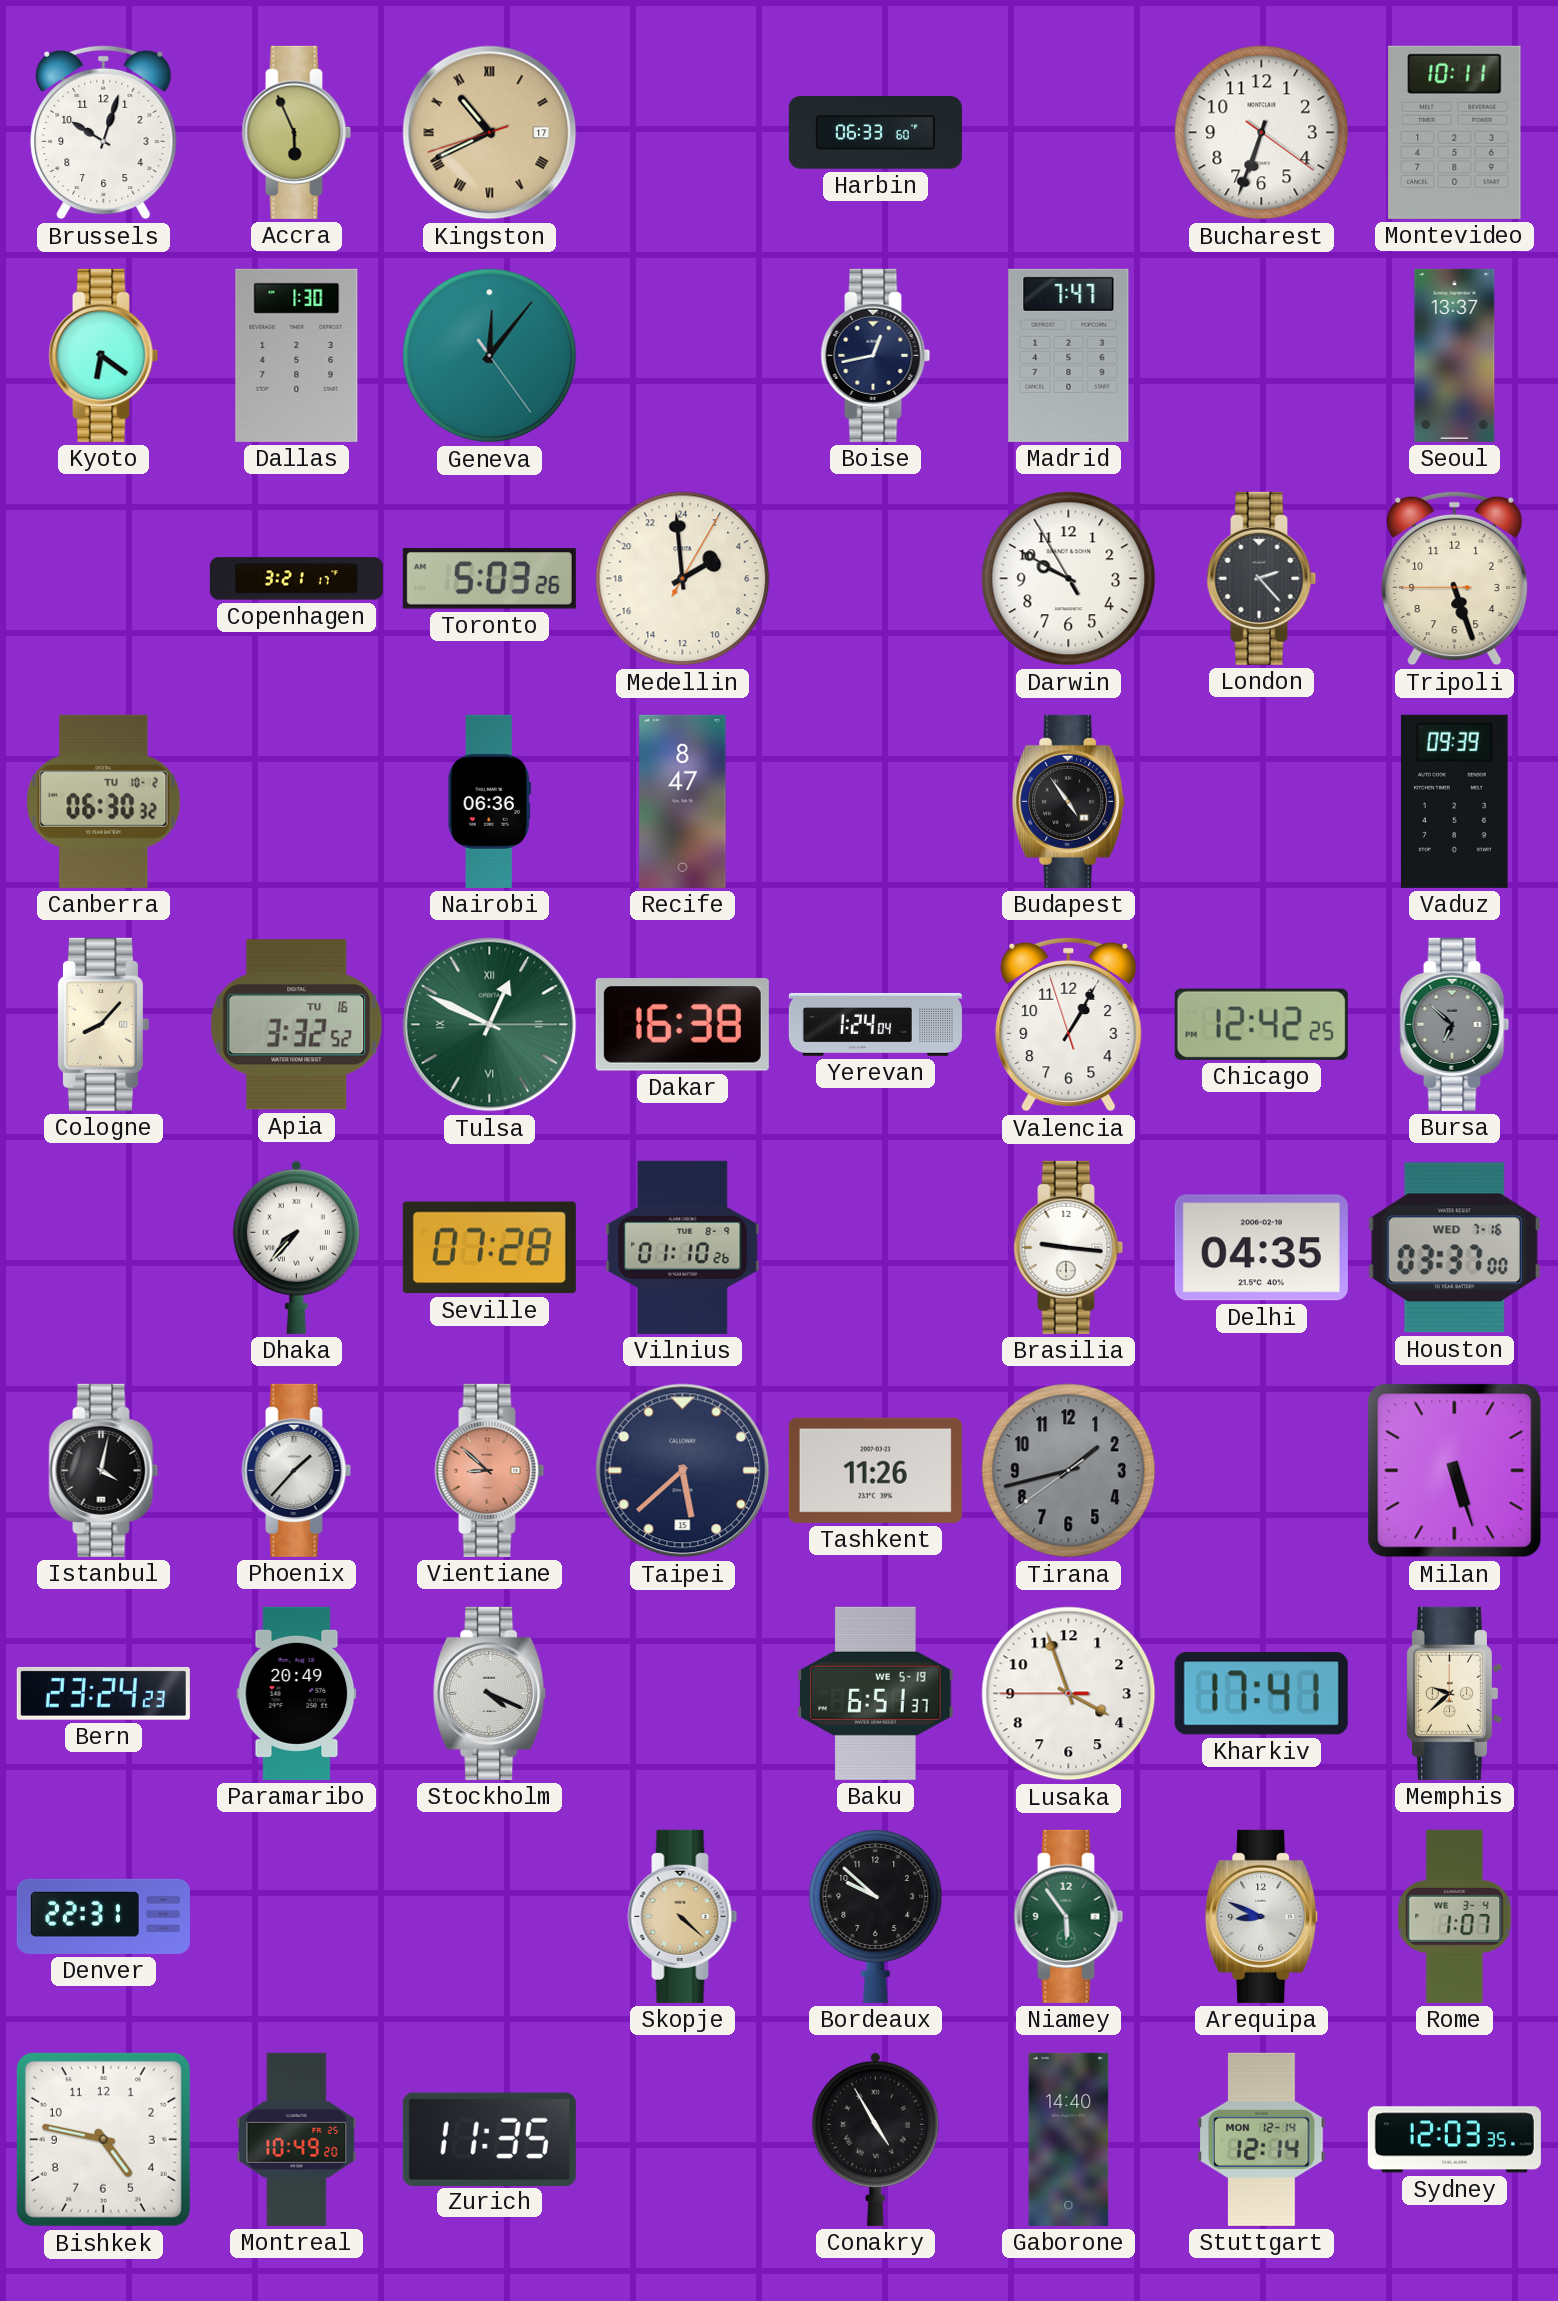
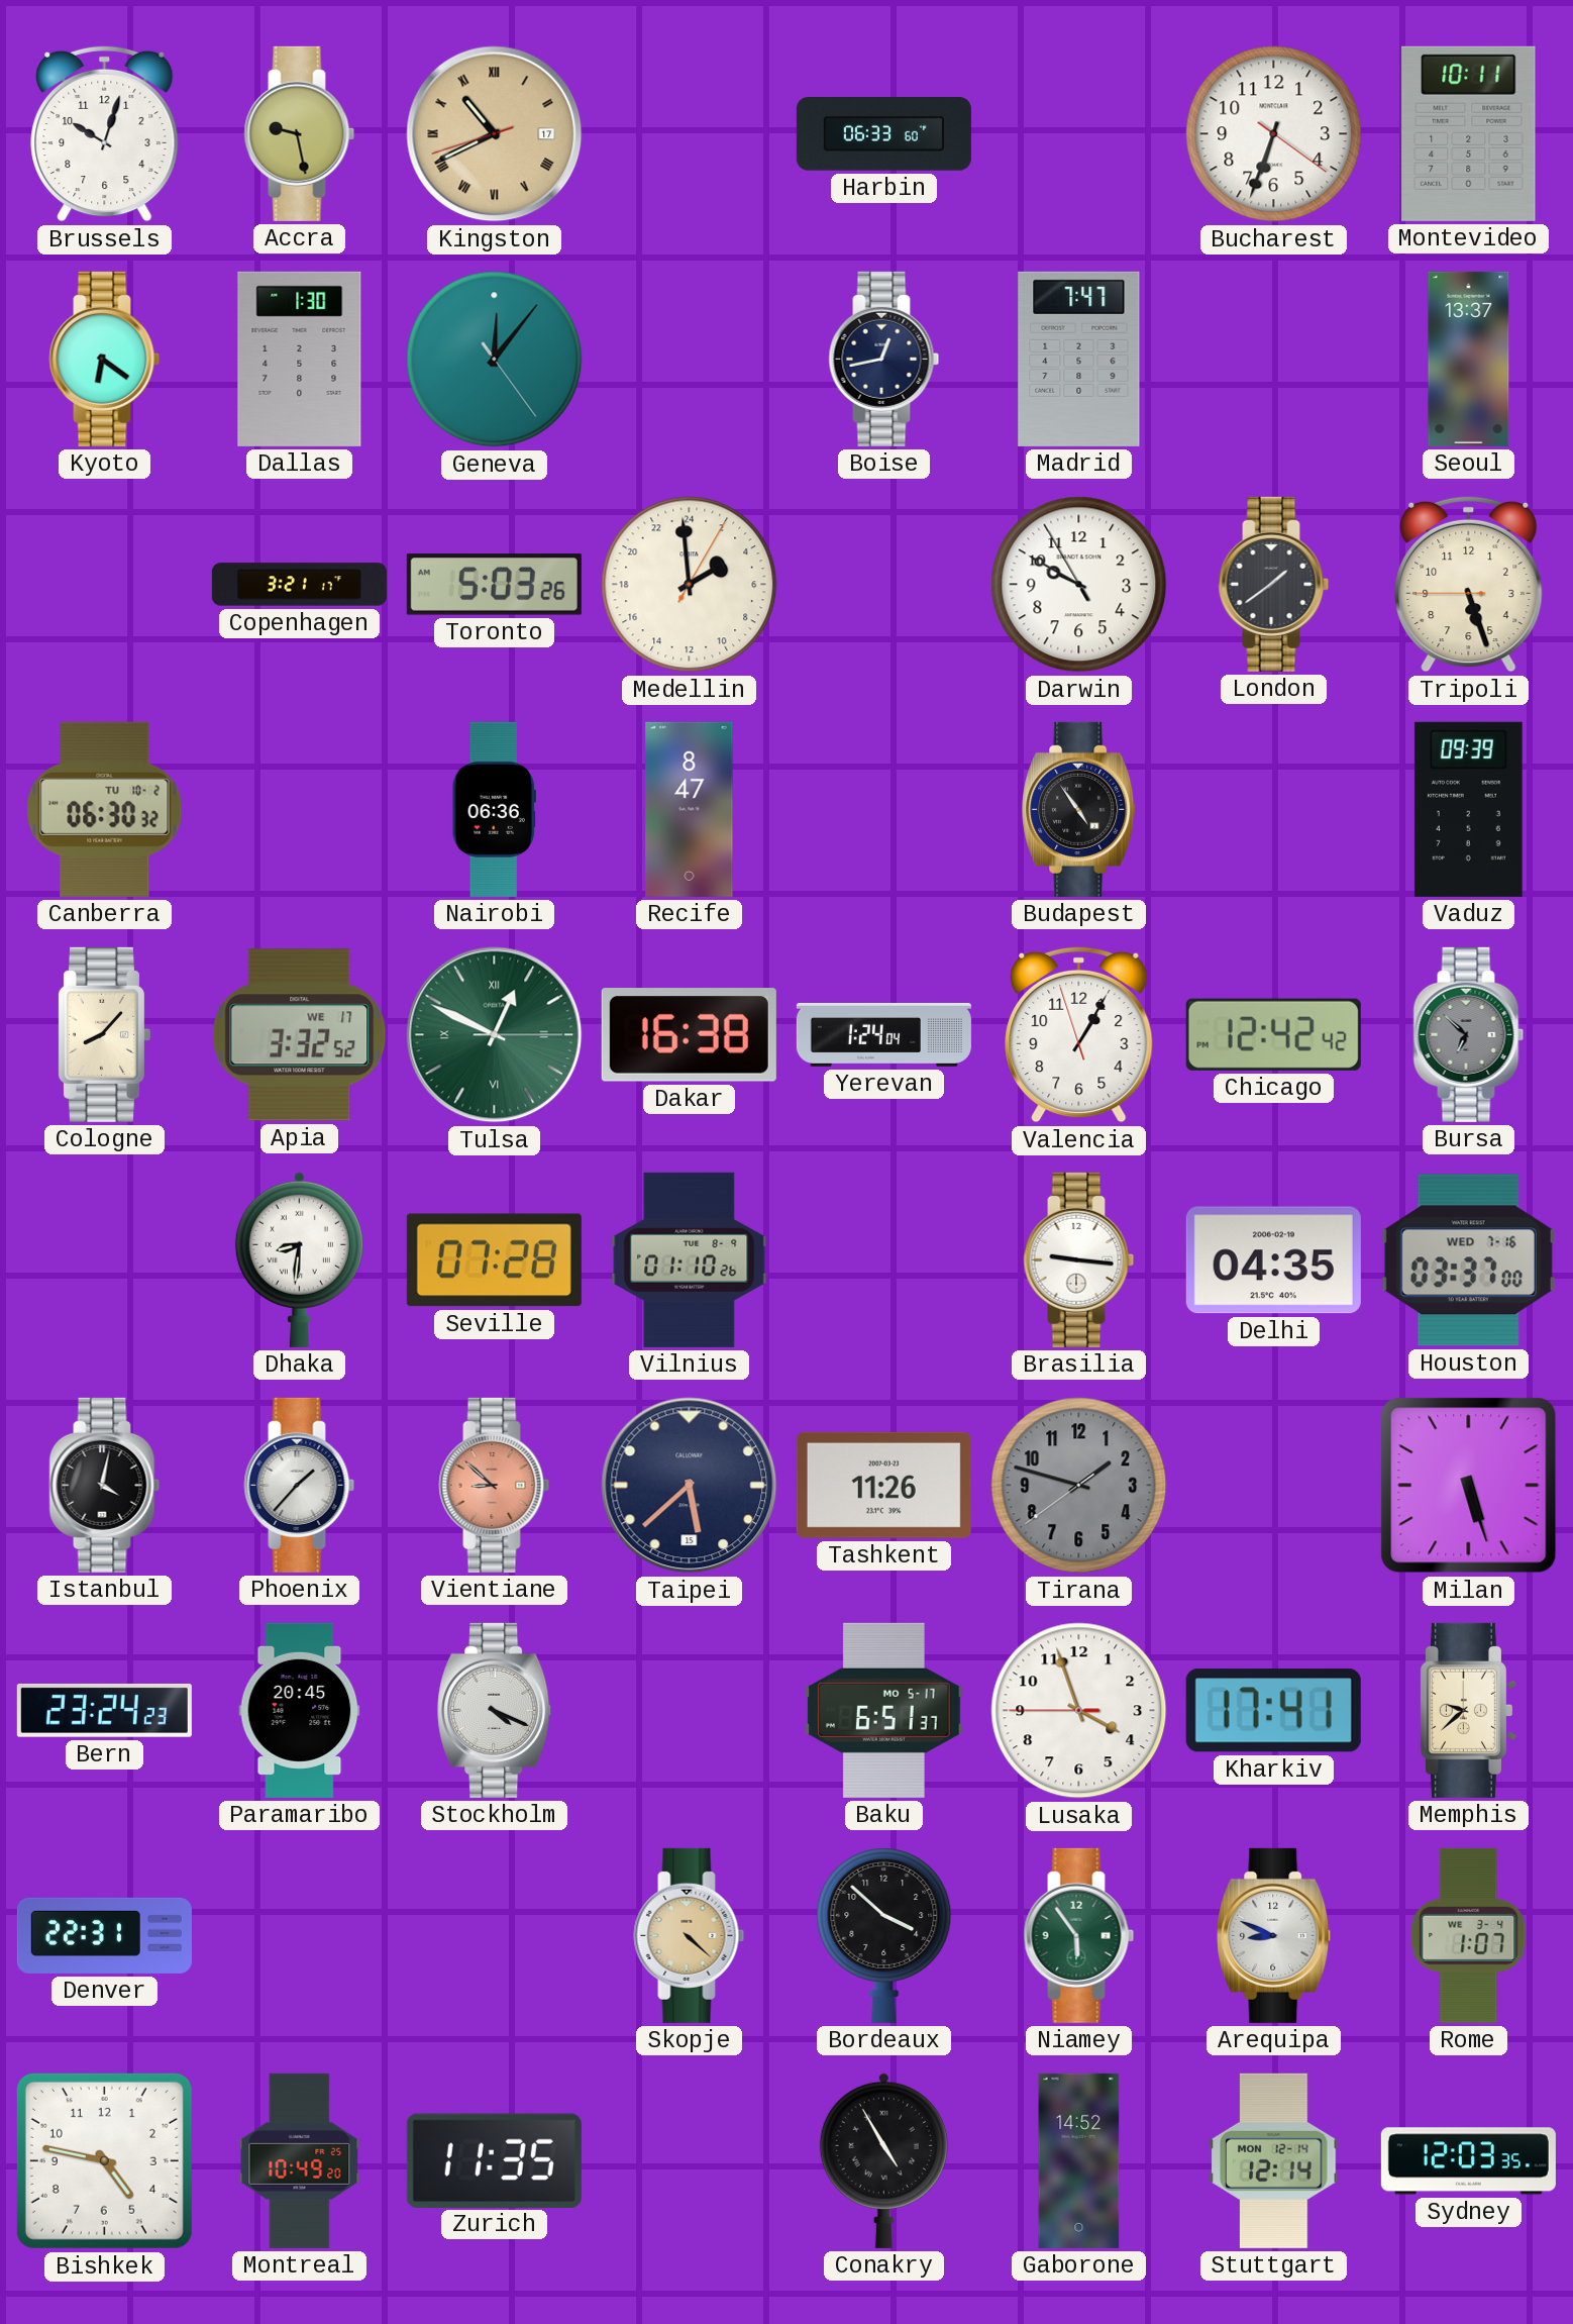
Accra: 5:56 -> 9:28
London: 2:23 -> 1:39
Apia date: TU 16 -> WE 17
Chicago: 12:42:25 -> 12:42:42
Dhaka: 7:37 -> 8:31
Tirana: 1:42 -> 1:47
Paramaribo: 20:49 -> 20:45
Baku date: WE 5-19 -> MO 5-17
Bordeaux: 9:52 -> 3:52
Gaborone: 14:40 -> 14:52
